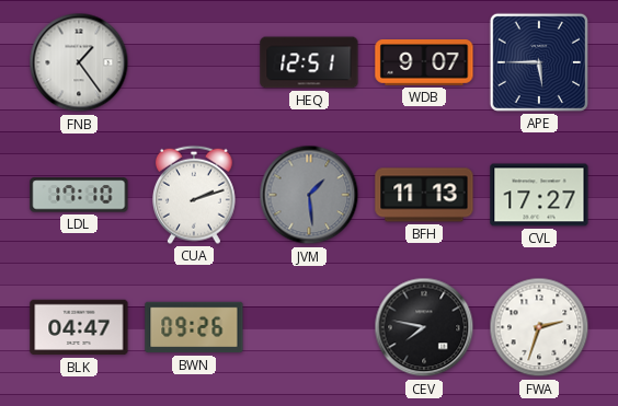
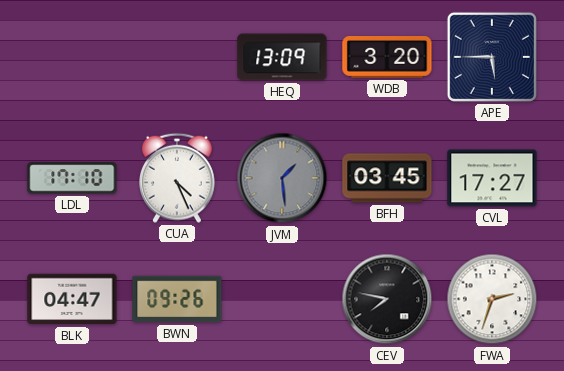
FNB: 1:24 -> none
HEQ: 12:51 -> 13:09
WDB: 9:07 -> 3:20
CUA: 2:12 -> 4:26
BFH: 11:13 -> 03:45
